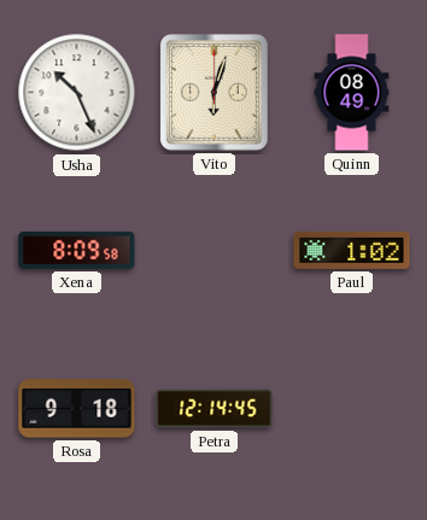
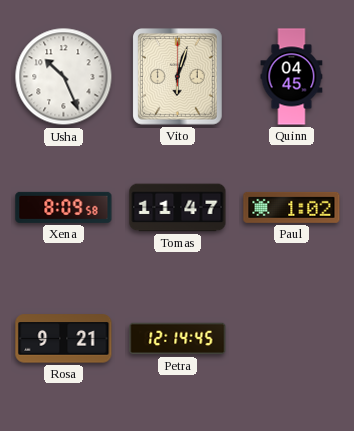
Quinn: 08:49 -> 04:45
Tomas: none -> 11:47
Rosa: 9:18 -> 9:21
